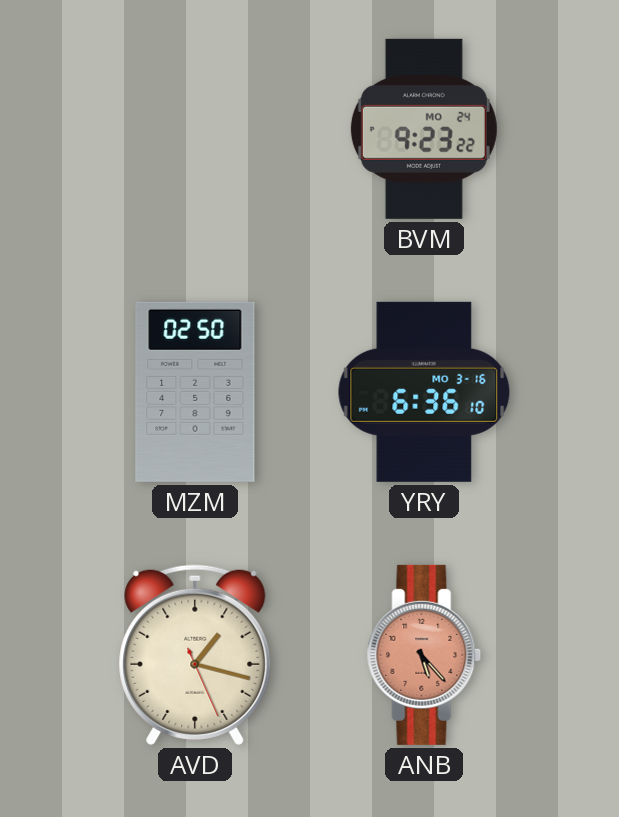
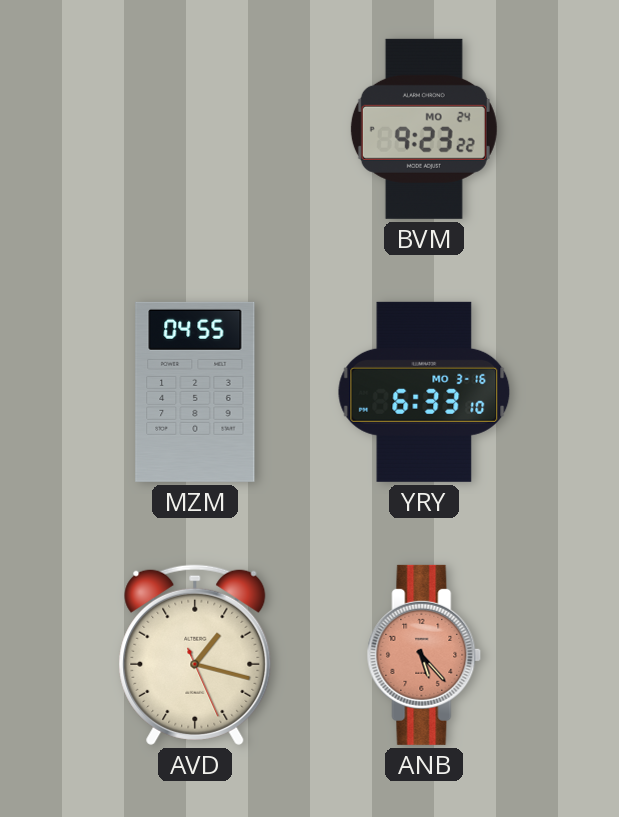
MZM: 02:50 -> 04:55
YRY: 6:36 -> 6:33
